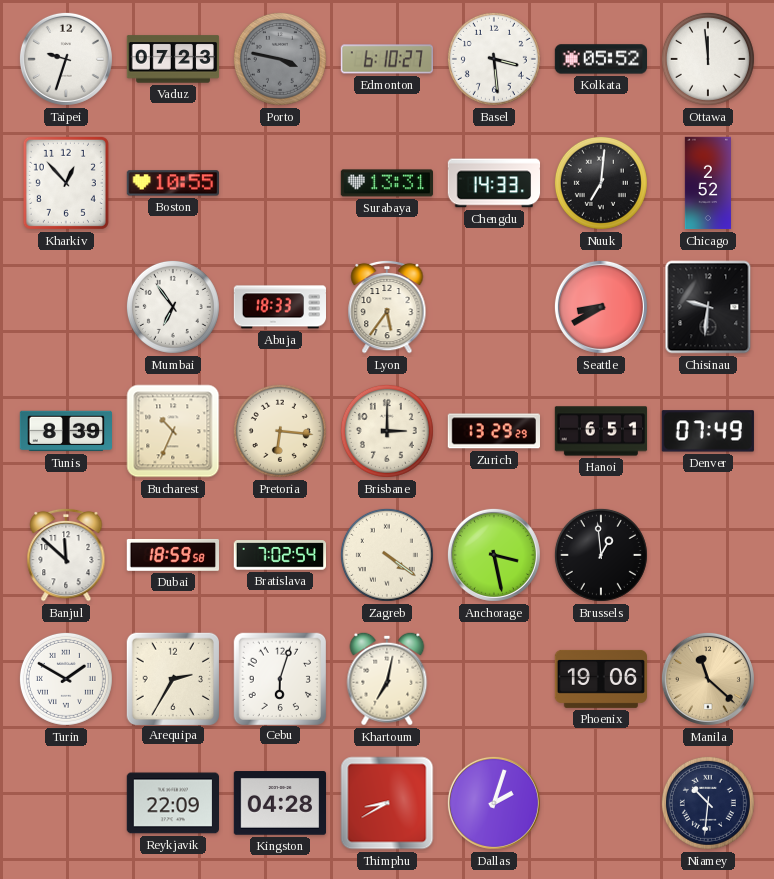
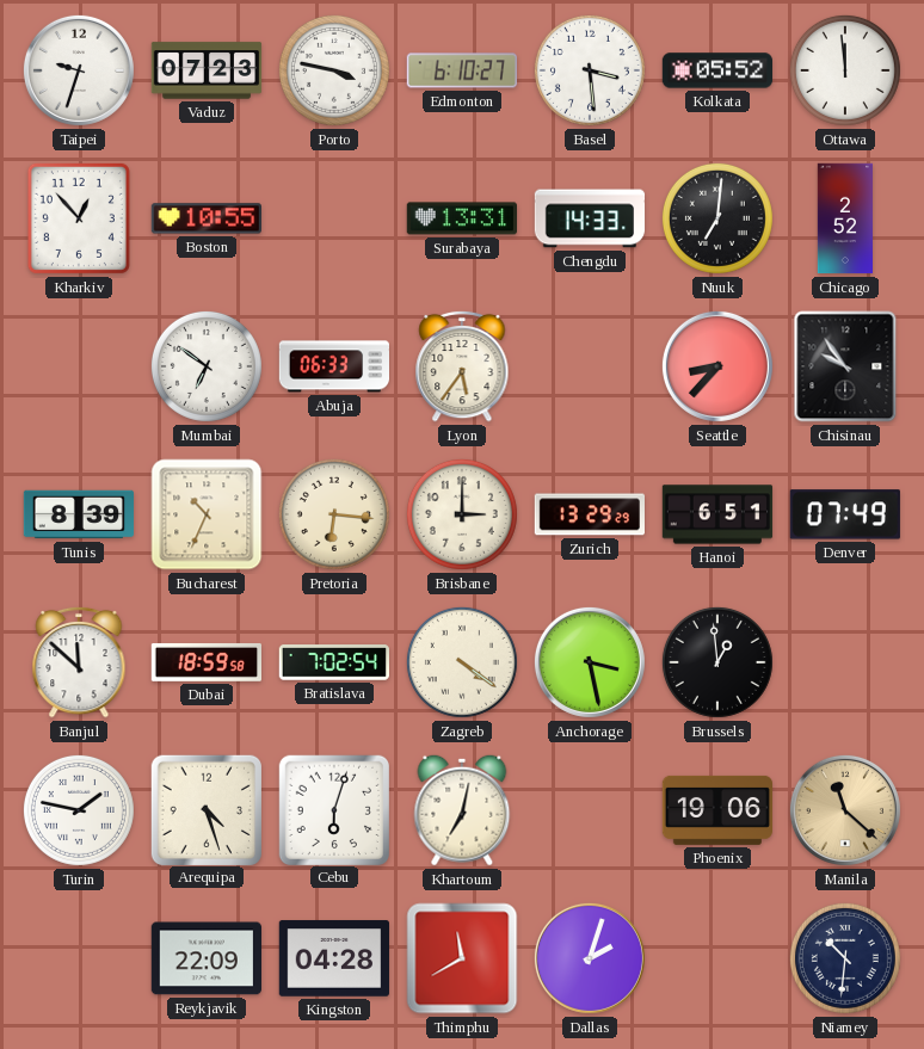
Porto dial: grey -> white
Mumbai: 6:54 -> 6:51
Abuja: 18:33 -> 06:33
Seattle: 8:40 -> 8:37
Chisinau: 9:31 -> 9:54
Turin: 1:50 -> 1:47
Arequipa: 2:35 -> 4:27
Thimphu: 8:40 -> 11:40
